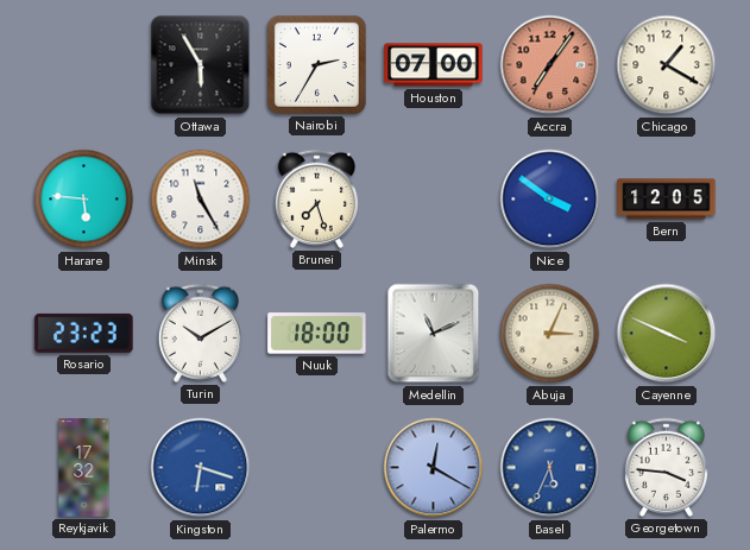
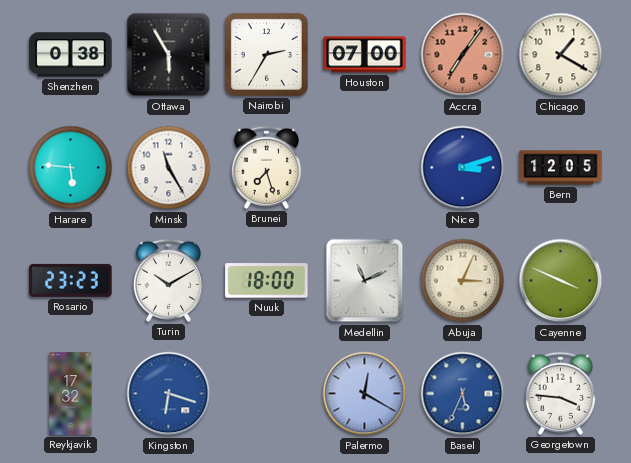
Shenzhen: none -> 0:38
Nice: 3:51 -> 3:12
